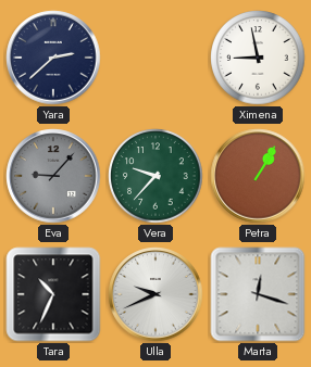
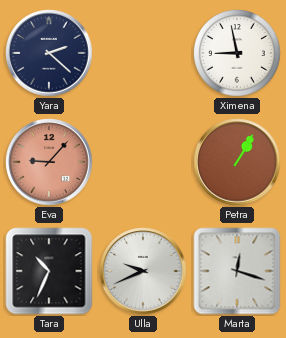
Yara: 2:38 -> 2:22
Eva dial: grey -> salmon
Vera: 9:37 -> none
